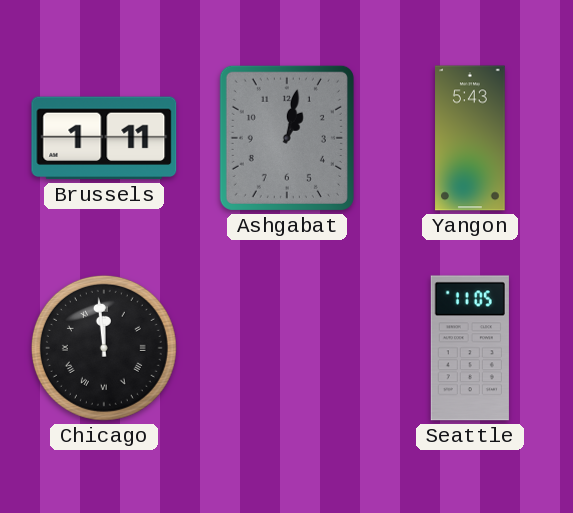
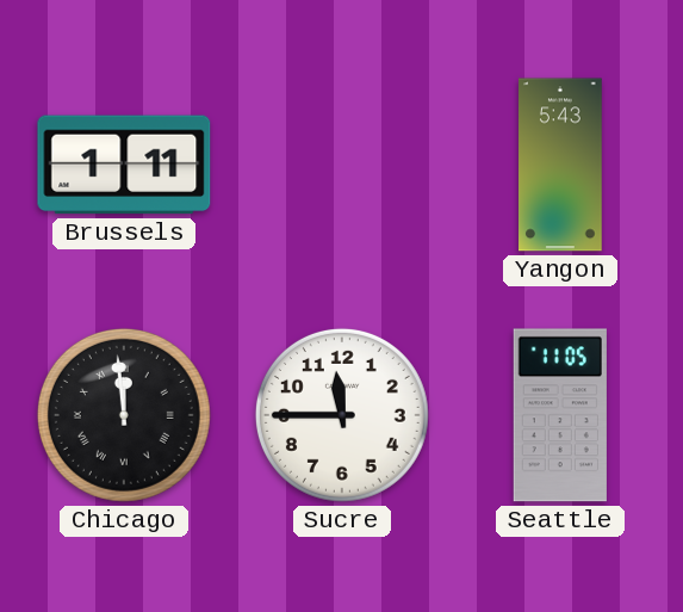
Ashgabat: 1:02 -> none
Sucre: none -> 11:45
